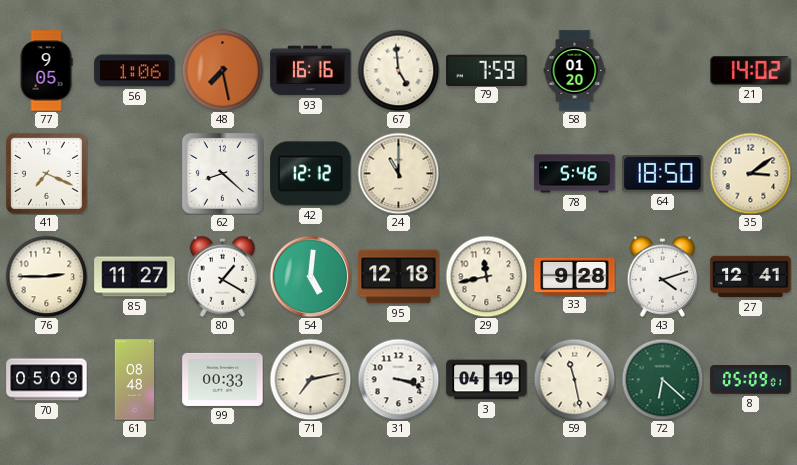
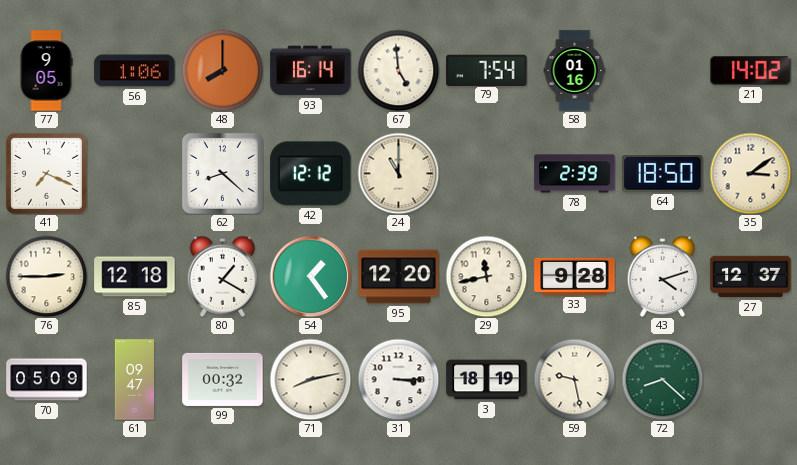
48: 7:28 -> 8:00
93: 16:16 -> 16:14
79: 7:59 -> 7:54
58: 01:20 -> 01:16
78: 5:46 -> 2:39
85: 11:27 -> 12:18
54: 5:01 -> 1:24
95: 12:18 -> 12:20
27: 12:41 -> 12:37
61: 08:48 -> 09:47
99: 00:33 -> 00:32
71: 7:13 -> 8:13
31: 3:18 -> 3:15
3: 04:19 -> 18:19
59: 11:28 -> 9:28
72: 6:22 -> 8:22
8: 05:09 -> none
